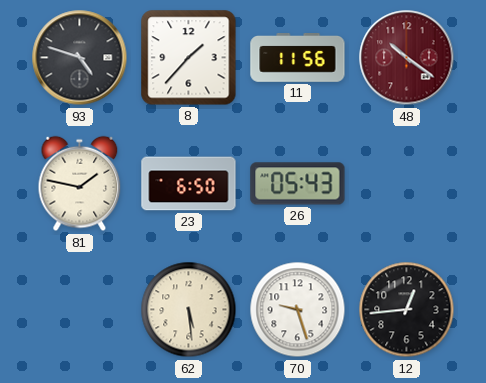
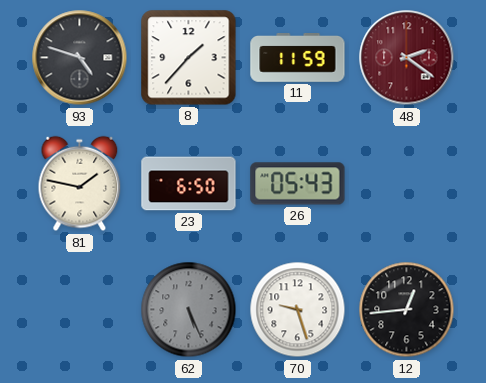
11: 11:56 -> 11:59
48: 10:21 -> 2:21
62: 5:29 -> 5:26
62 dial: cream -> grey
